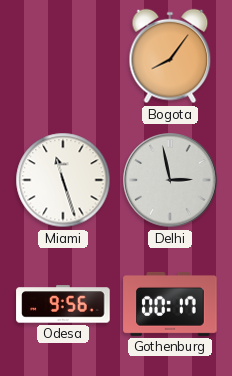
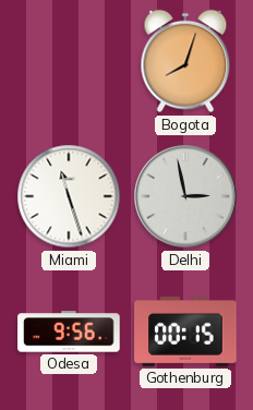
Bogota: 8:06 -> 8:03
Gothenburg: 00:17 -> 00:15
